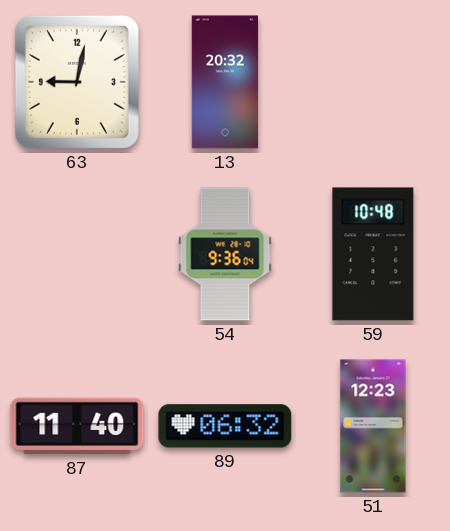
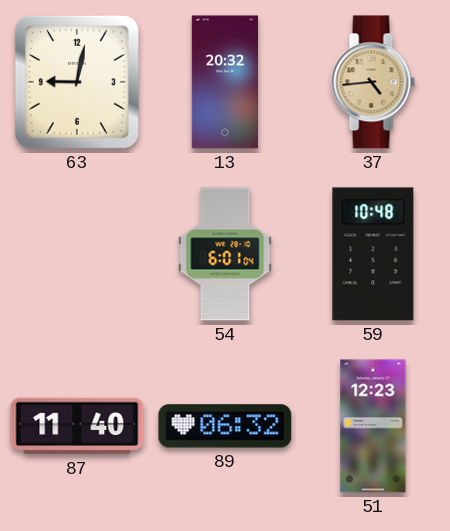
37: none -> 4:44
54: 9:36 -> 6:01
